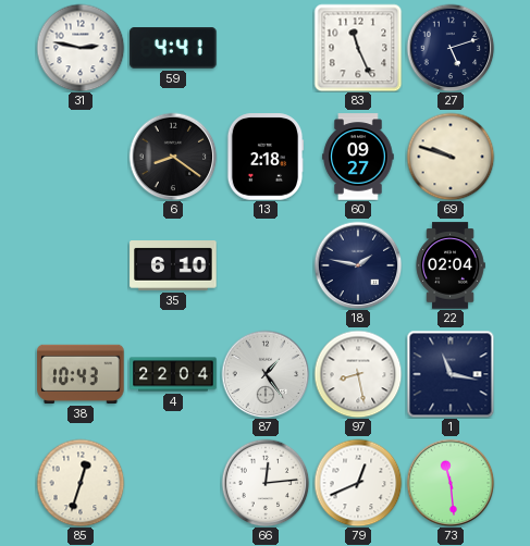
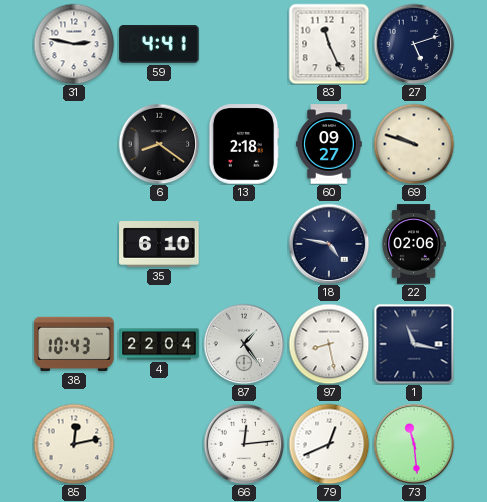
18: 1:47 -> 4:47
22: 02:04 -> 02:06
85: 12:33 -> 12:13
